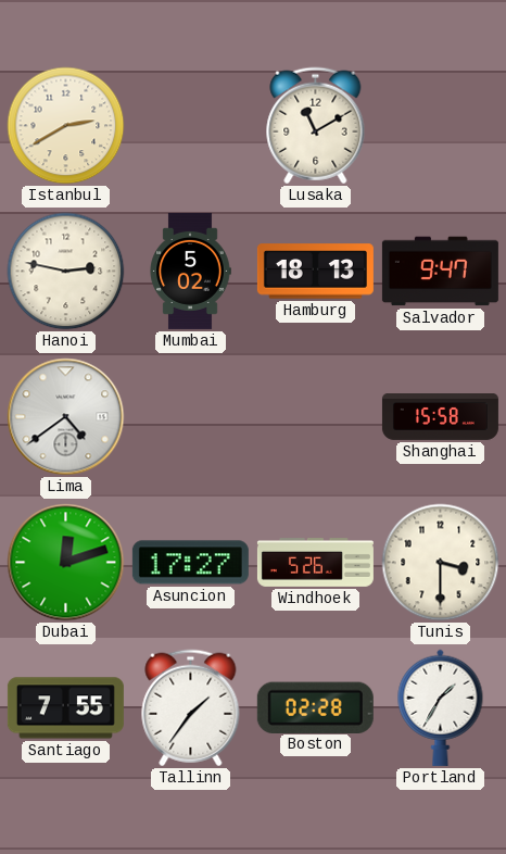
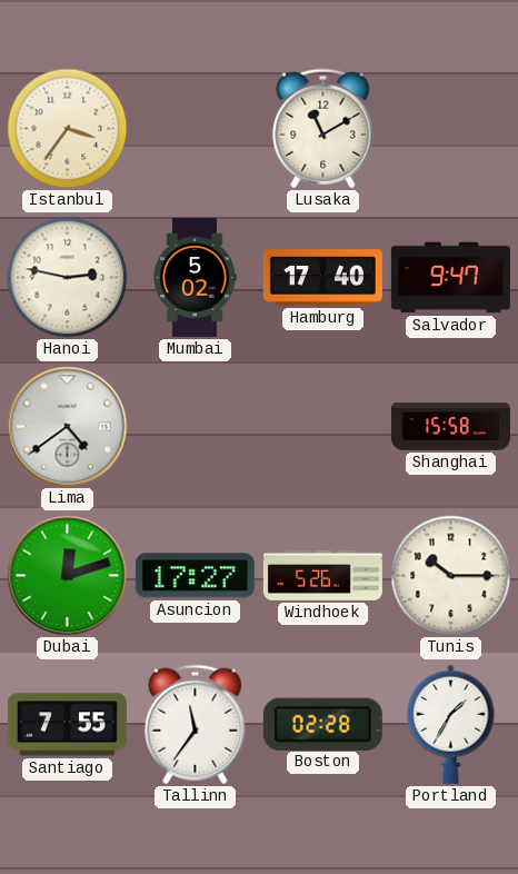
Istanbul: 2:40 -> 3:36
Hamburg: 18:13 -> 17:40
Tunis: 3:30 -> 10:15
Tallinn: 1:36 -> 11:36
